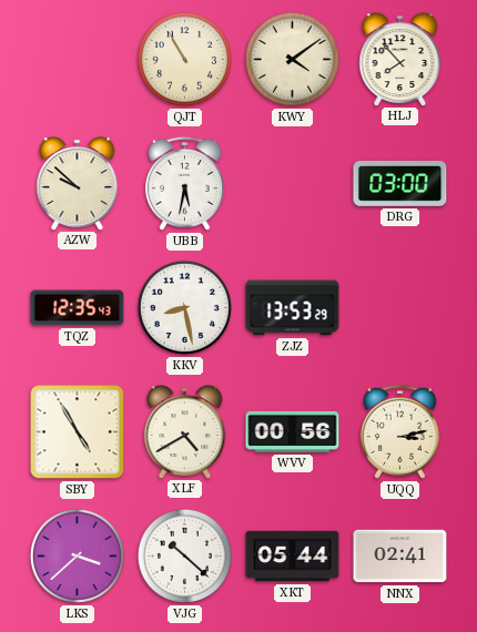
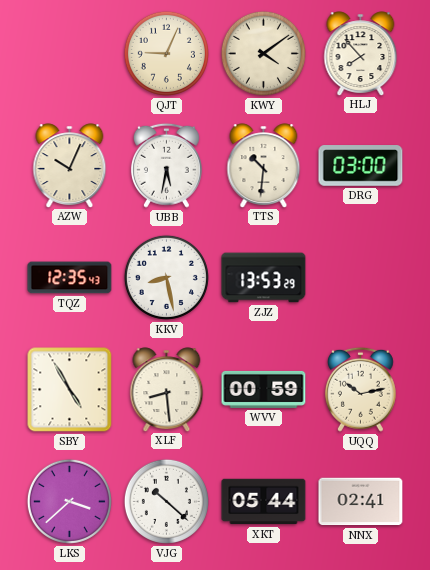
QJT: 10:55 -> 9:04
AZW: 9:52 -> 10:04
TTS: none -> 10:31
XLF: 4:40 -> 8:29
WVV: 00:56 -> 00:59
UQQ: 3:13 -> 10:13
